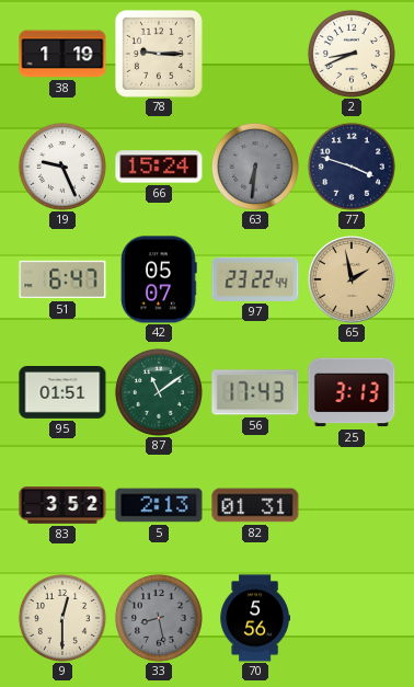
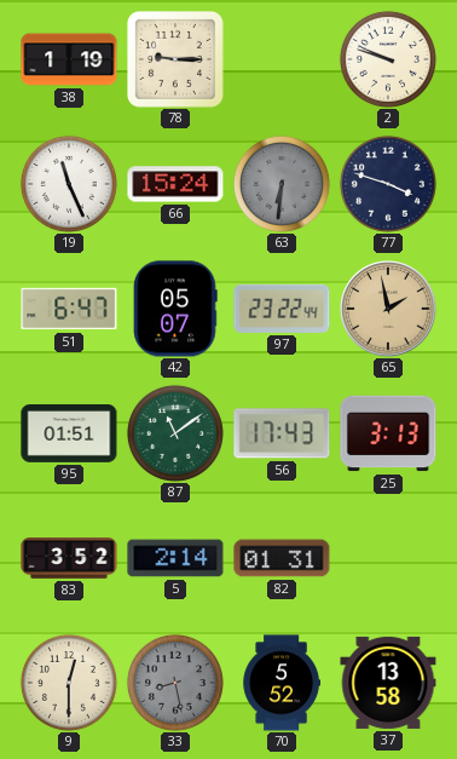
2: 8:41 -> 9:48
19: 9:26 -> 11:26
5: 2:13 -> 2:14
70: 5:56 -> 5:52
37: none -> 13:58
